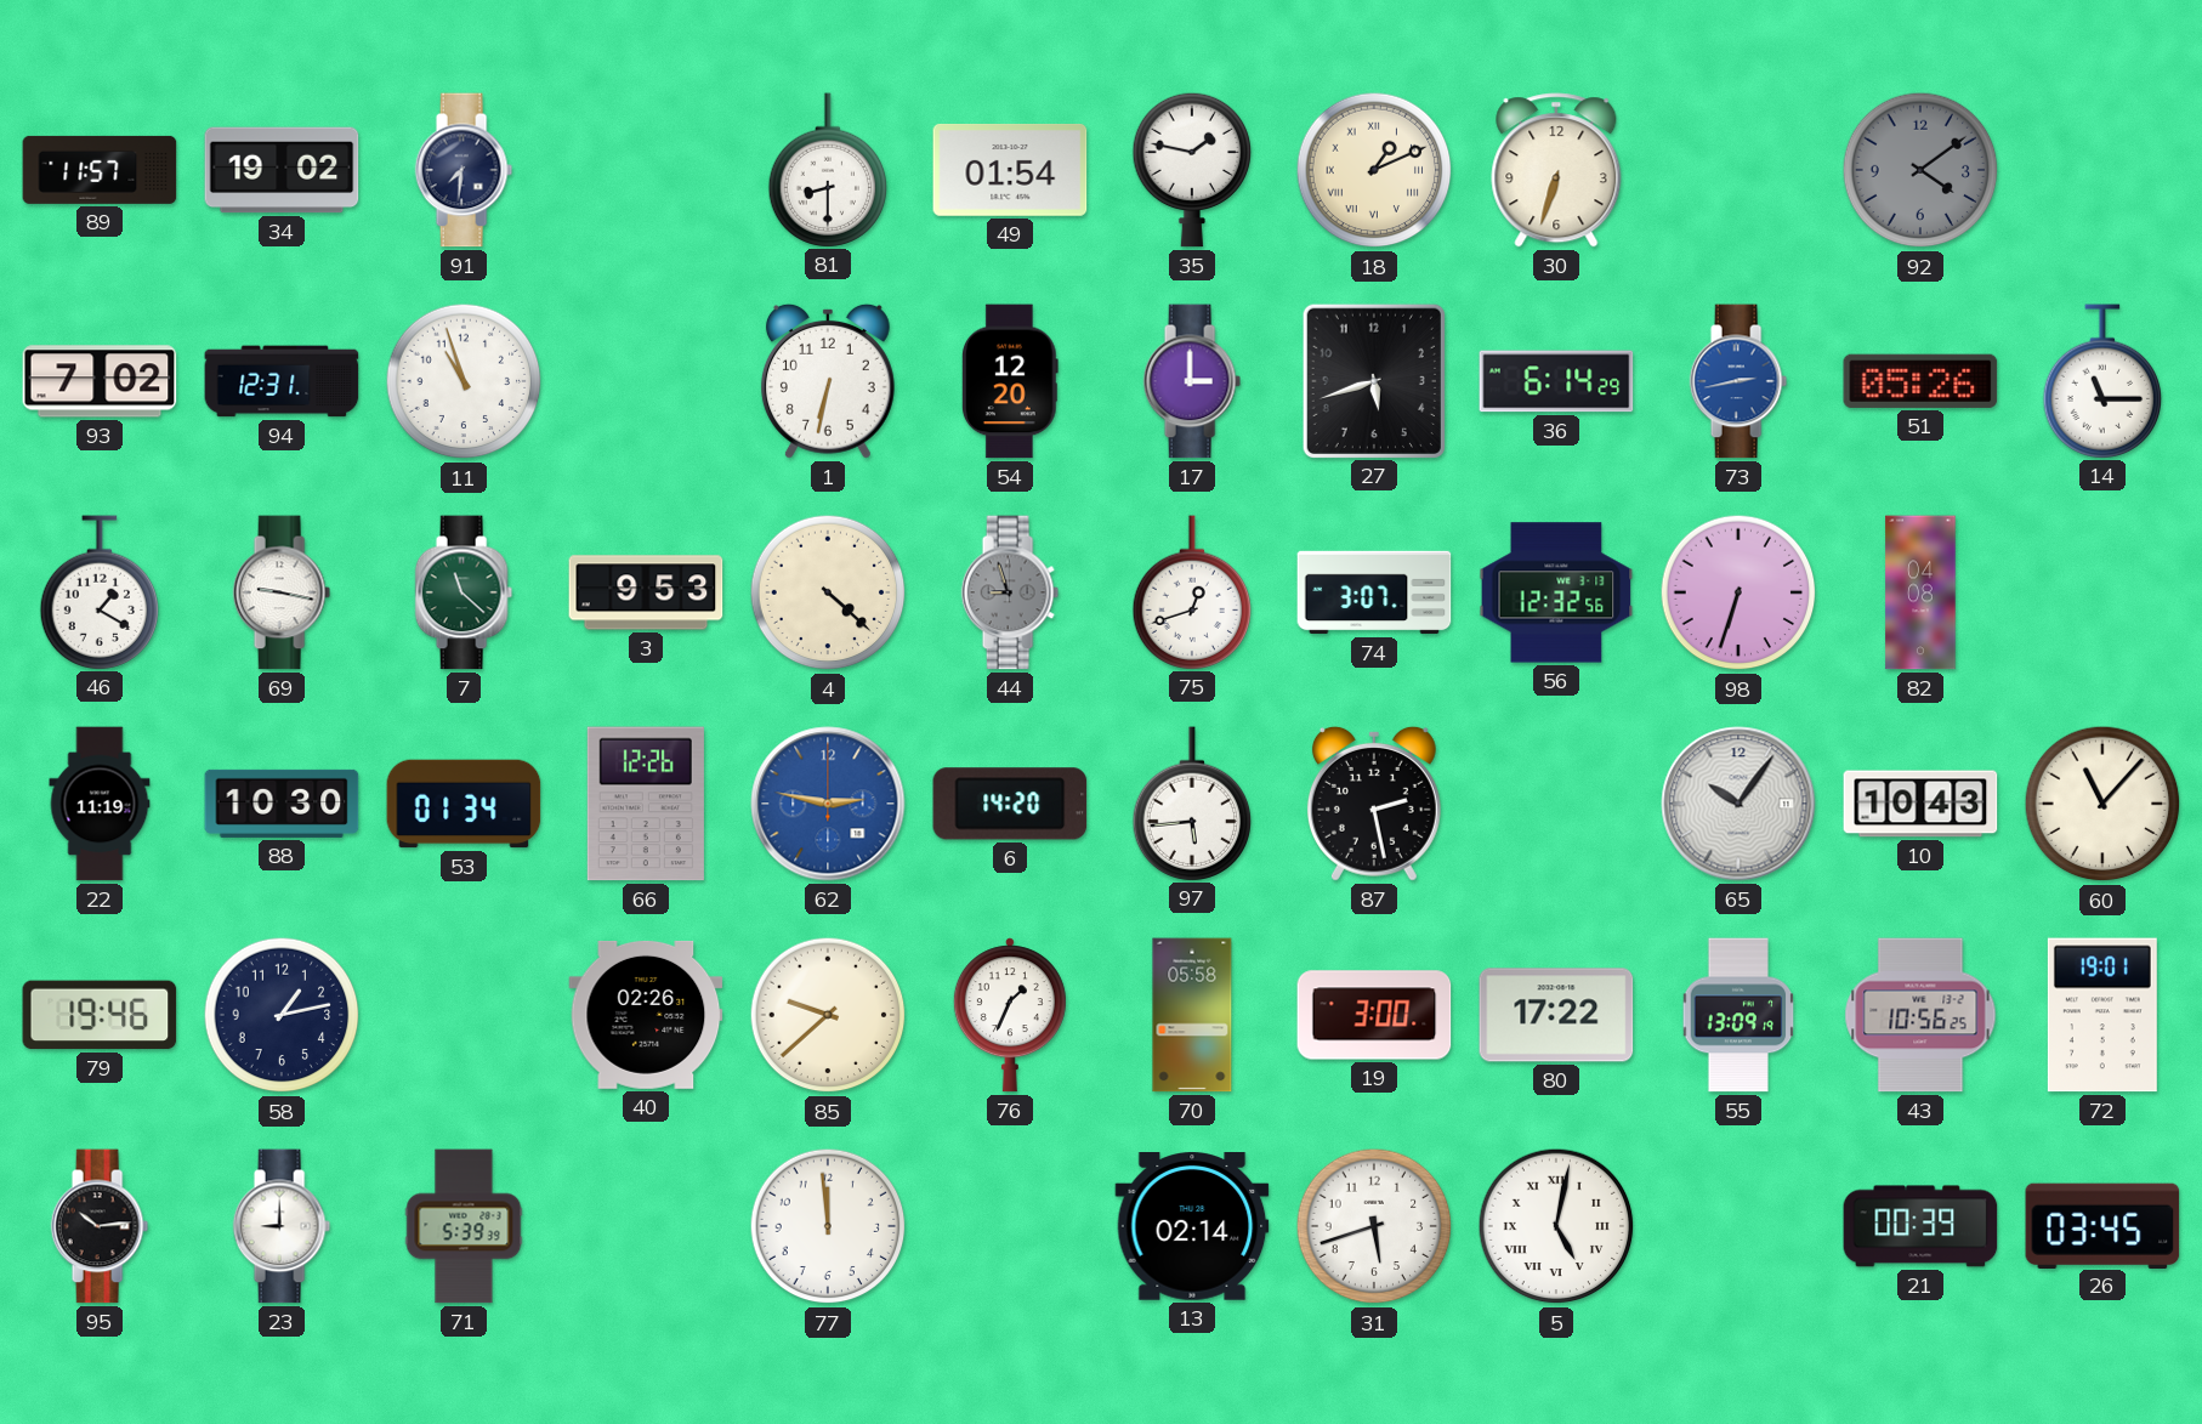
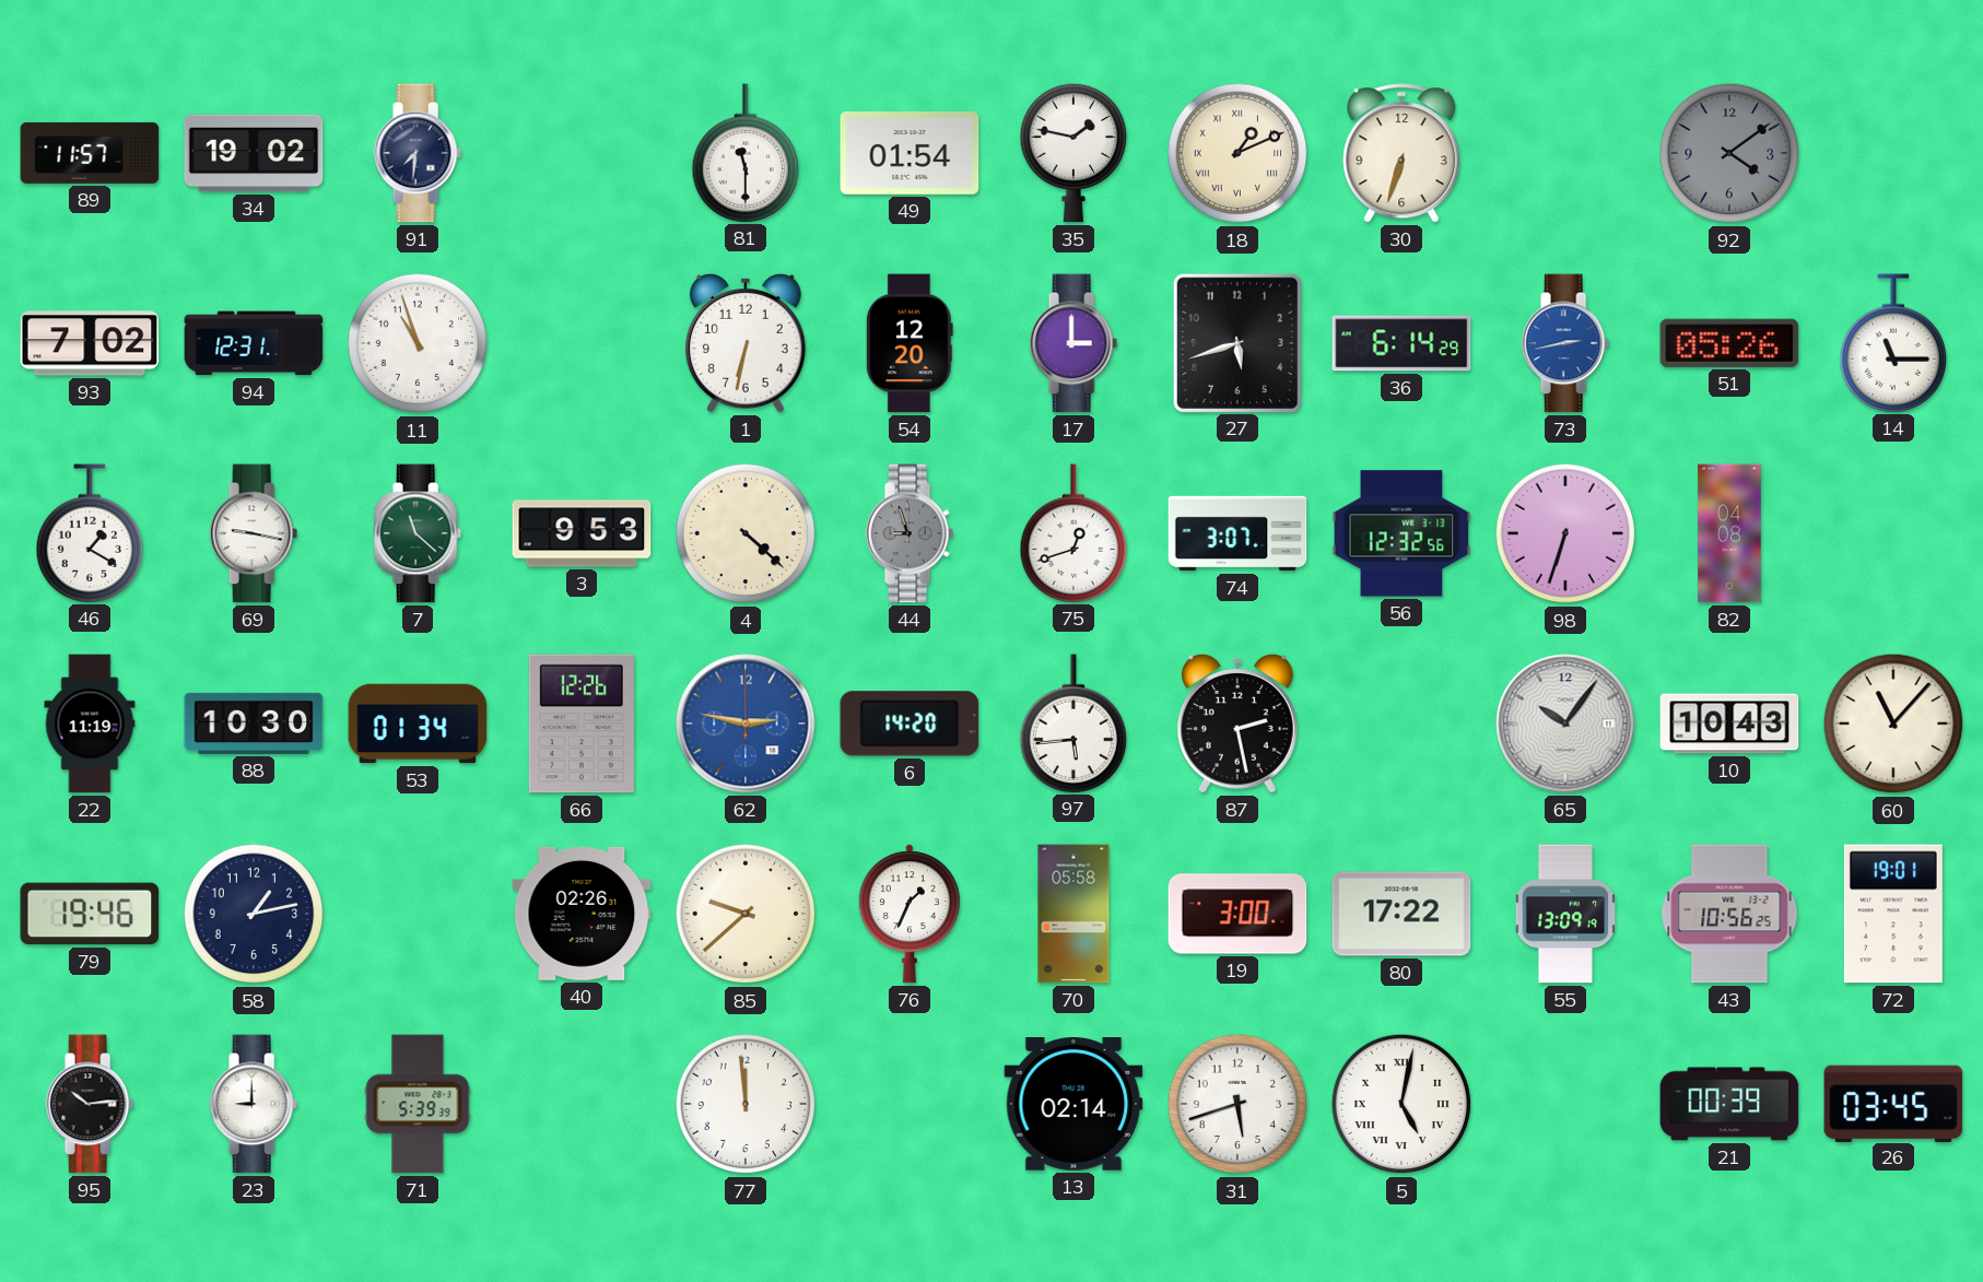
81: 8:30 -> 11:30
